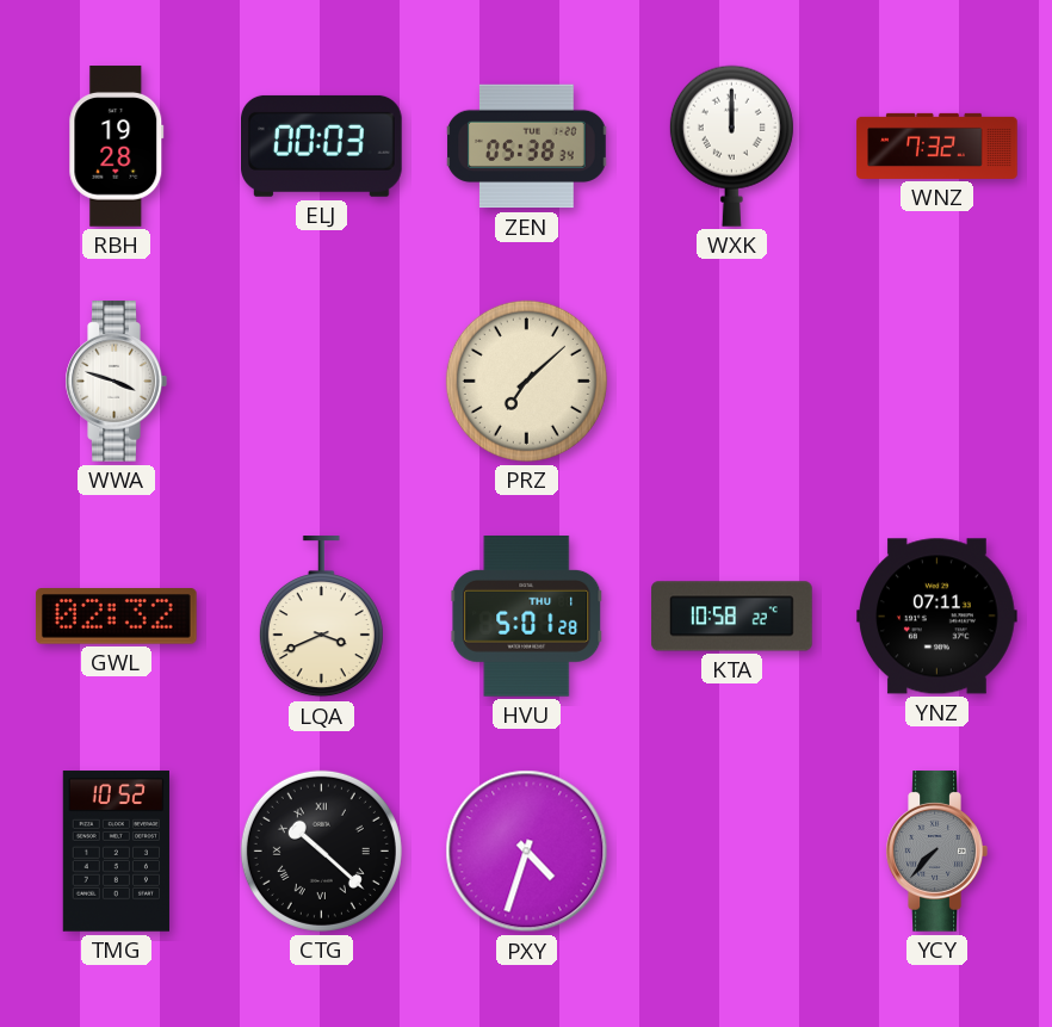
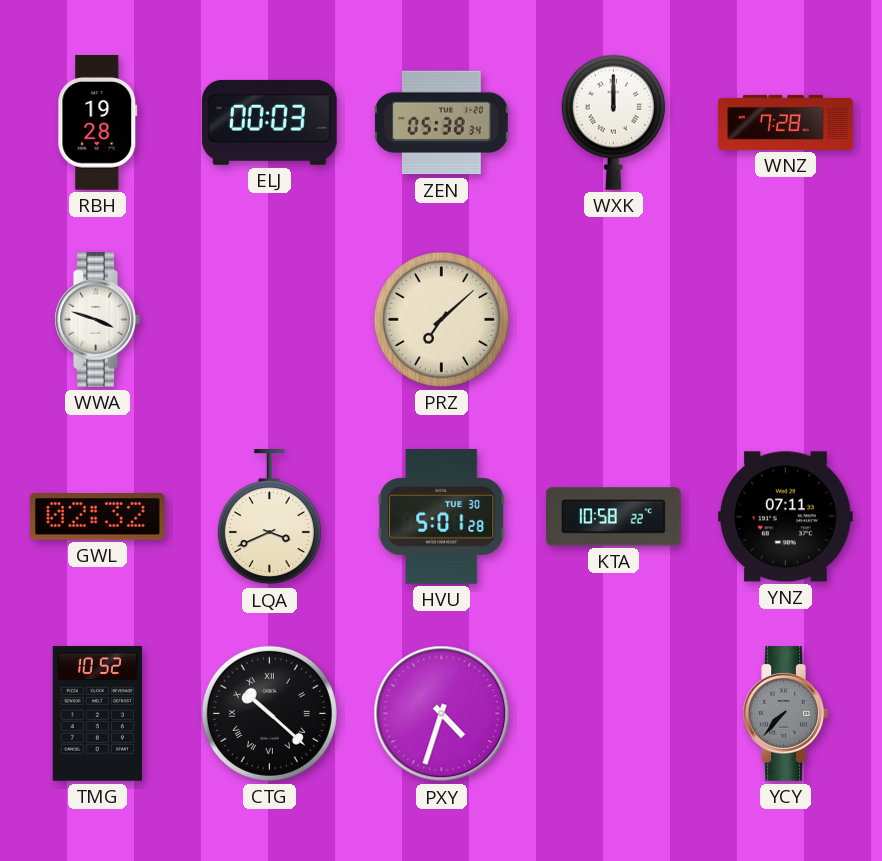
WNZ: 7:32 -> 7:28
HVU date: THU 1 -> TUE 30
